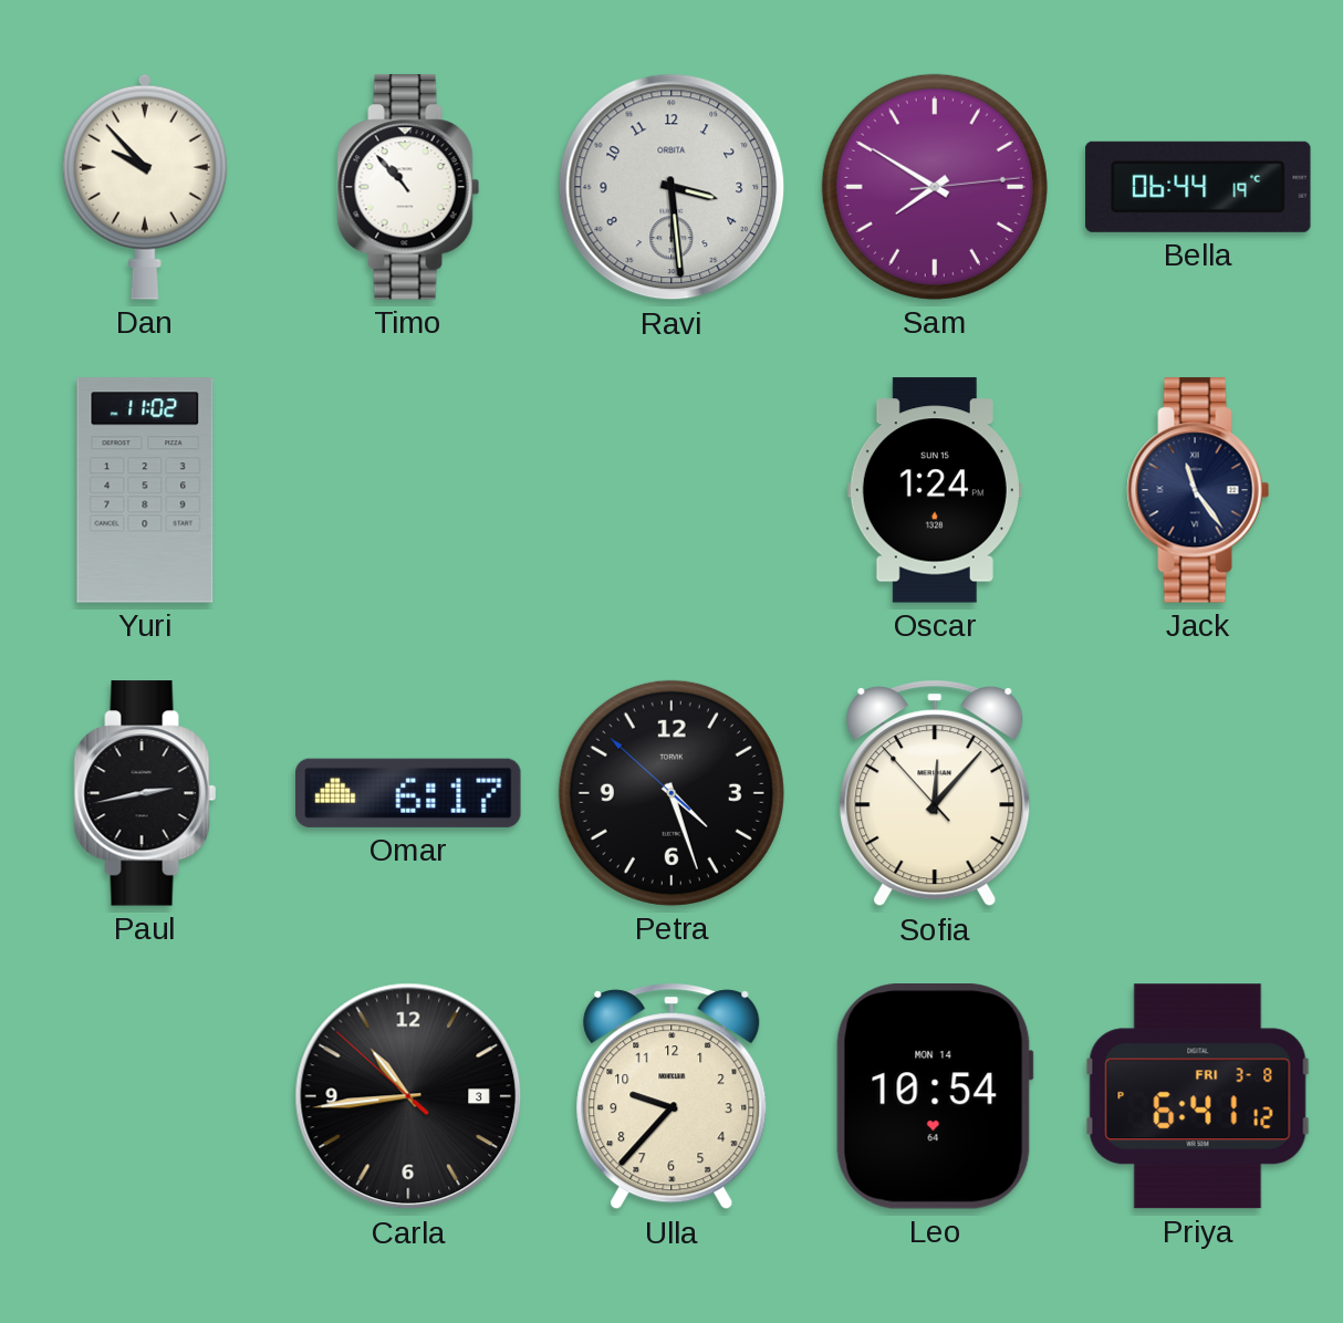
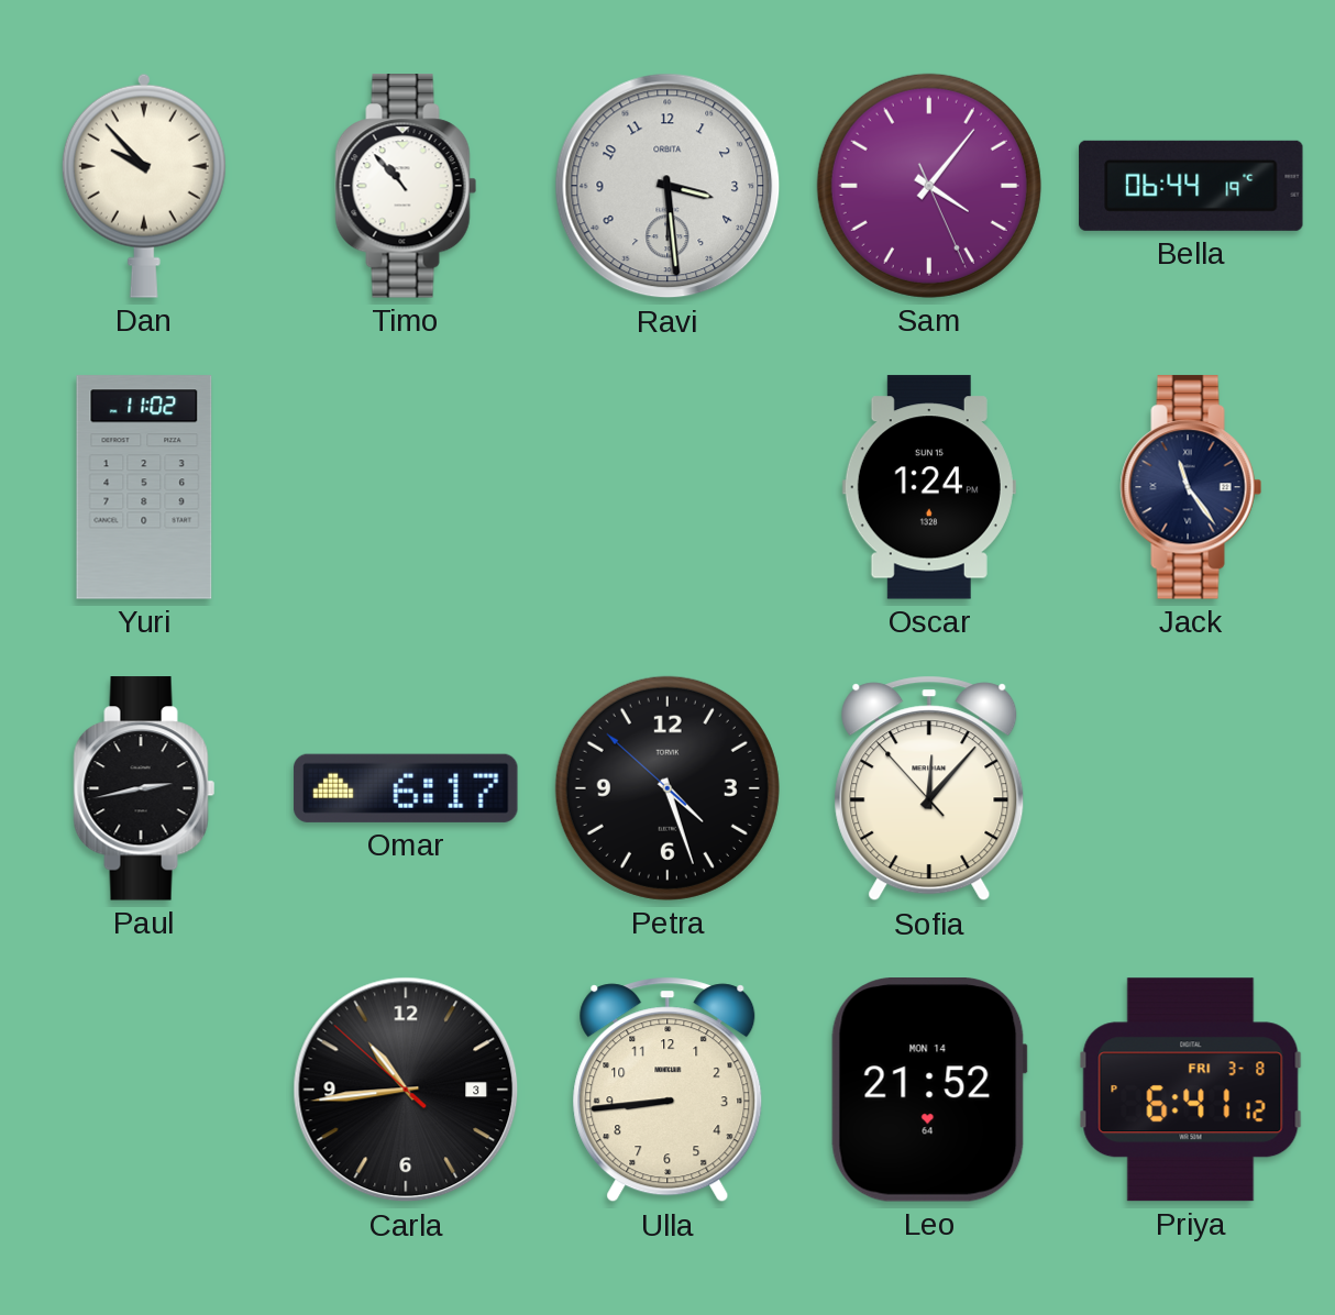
Sam: 7:50 -> 4:06
Ulla: 9:37 -> 8:44
Leo: 10:54 -> 21:52
